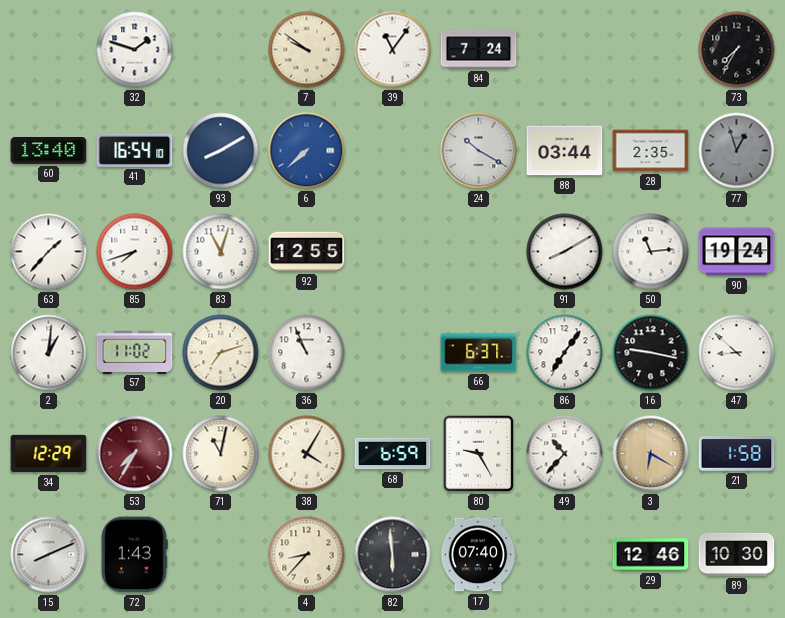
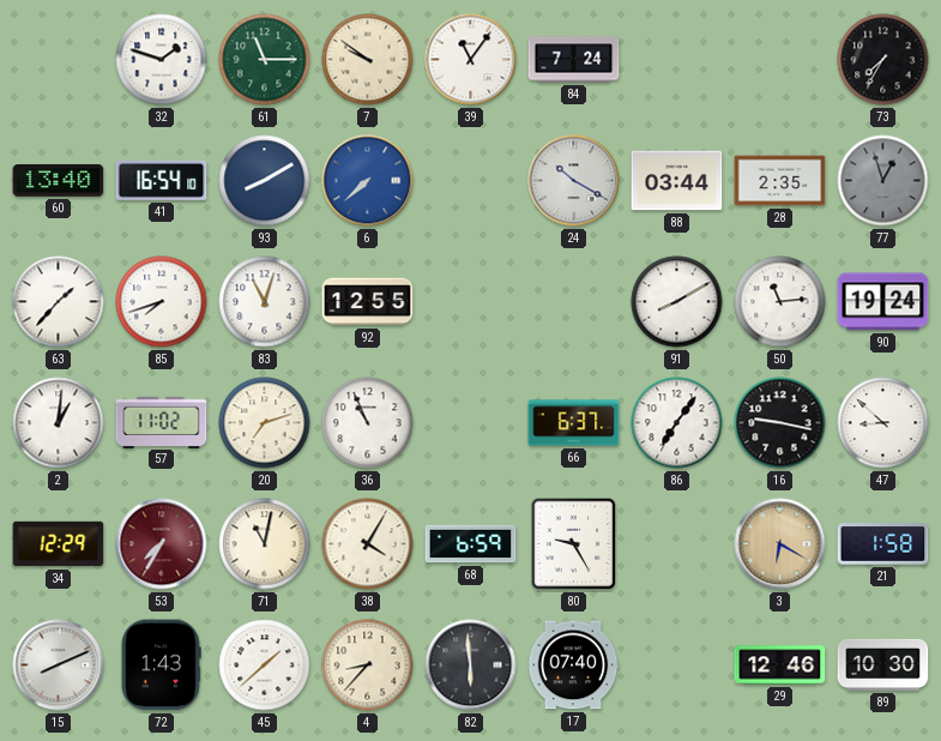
61: none -> 11:15
49: 10:37 -> none
45: none -> 1:38
